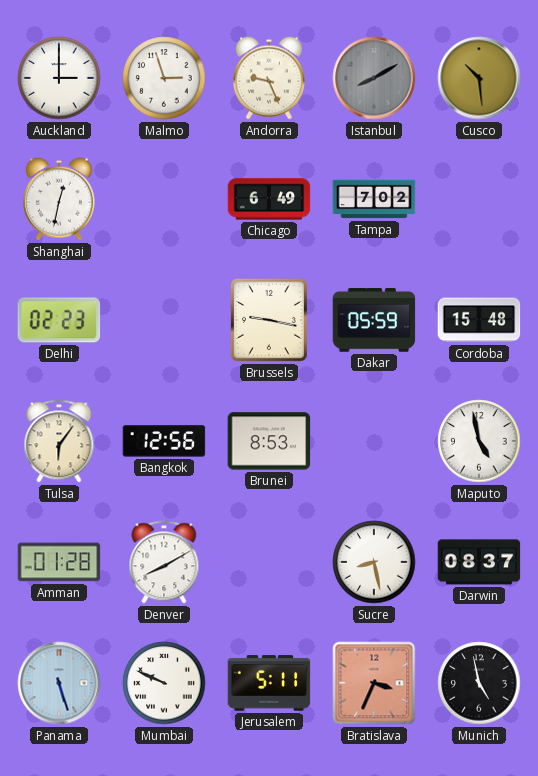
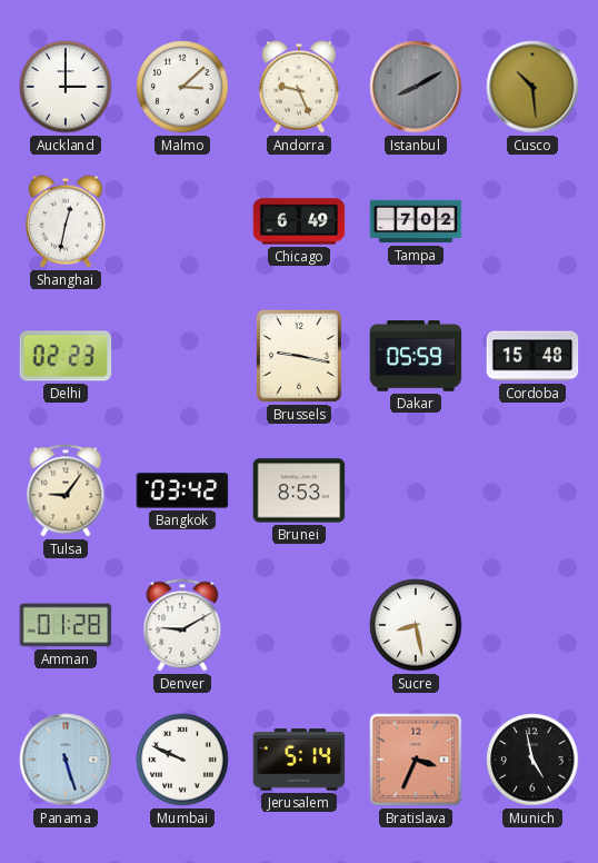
Malmo: 2:57 -> 3:08
Tulsa: 6:06 -> 9:06
Bangkok: 12:56 -> 03:42
Maputo: 4:58 -> none
Denver: 8:10 -> 9:10
Darwin: 08:37 -> none
Jerusalem: 5:11 -> 5:14
